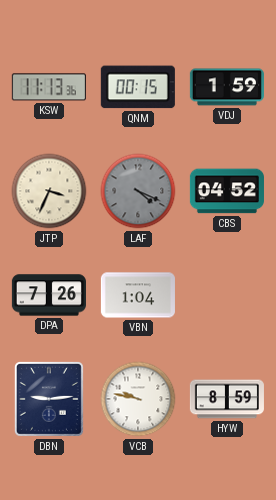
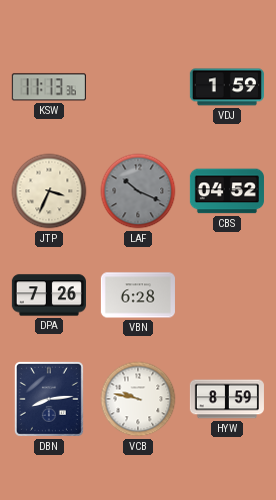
QNM: 00:15 -> none
LAF: 4:19 -> 10:19
VBN: 1:04 -> 6:28
DBN: 9:14 -> 8:14
